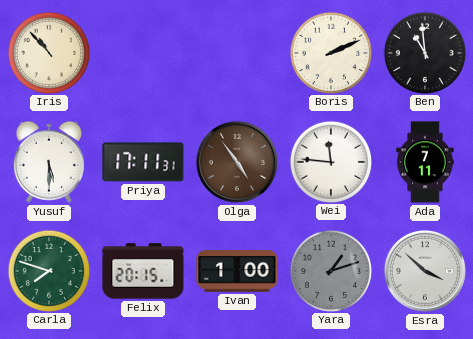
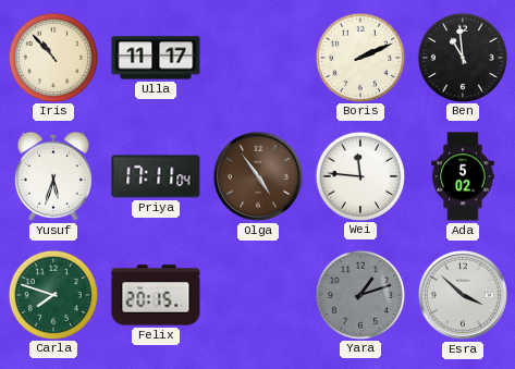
Ulla: none -> 11:17
Yusuf: 5:30 -> 5:33
Priya: 17:11:31 -> 17:11:04
Ada: 7:11 -> 5:02
Ivan: 1:00 -> none
